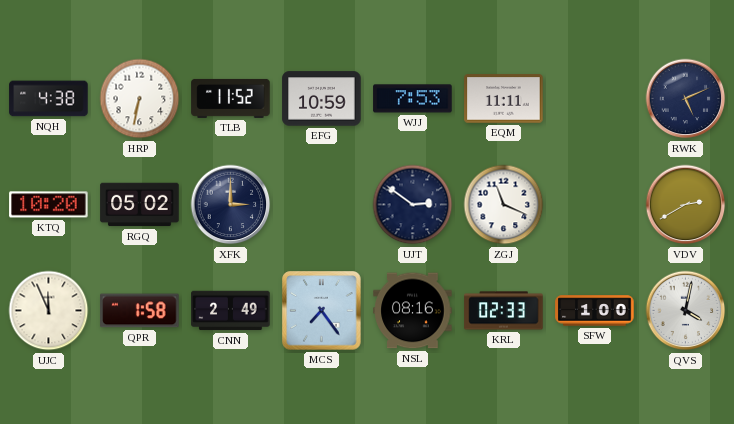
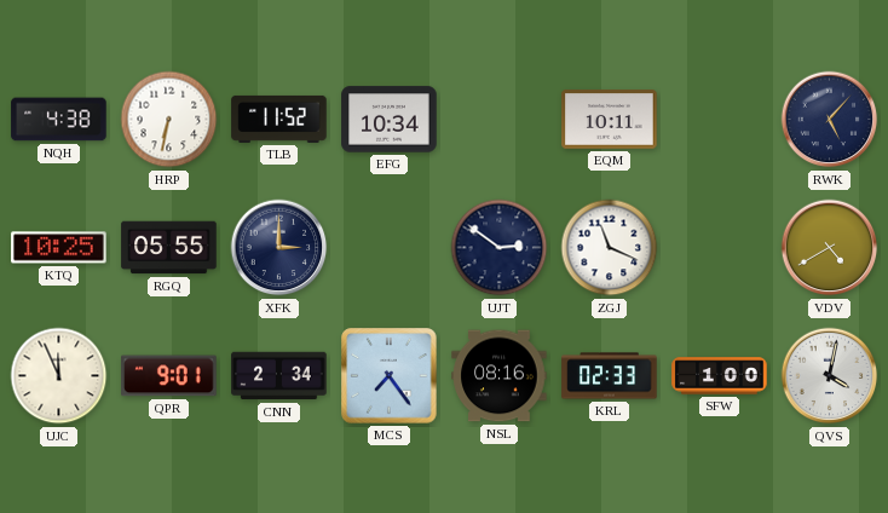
EFG: 10:59 -> 10:34
WJJ: 7:53 -> none
EQM: 11:11 -> 10:11
RWK: 5:11 -> 5:07
KTQ: 10:20 -> 10:25
RGQ: 05:02 -> 05:55
VDV: 2:40 -> 4:40
QPR: 1:58 -> 9:01
CNN: 2:49 -> 2:34
